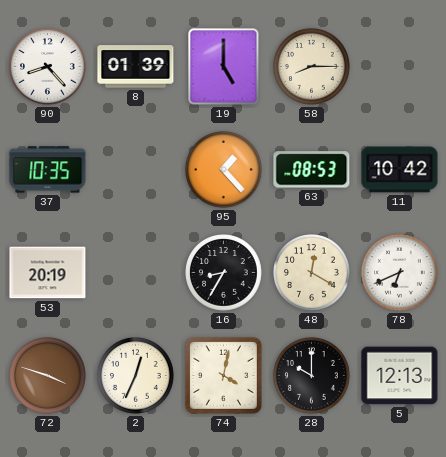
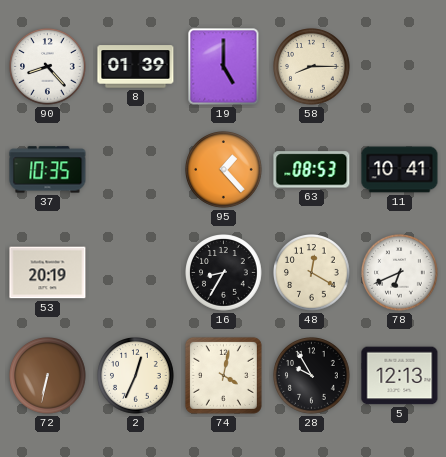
11: 10:42 -> 10:41
72: 3:48 -> 6:32
28: 10:00 -> 9:55
